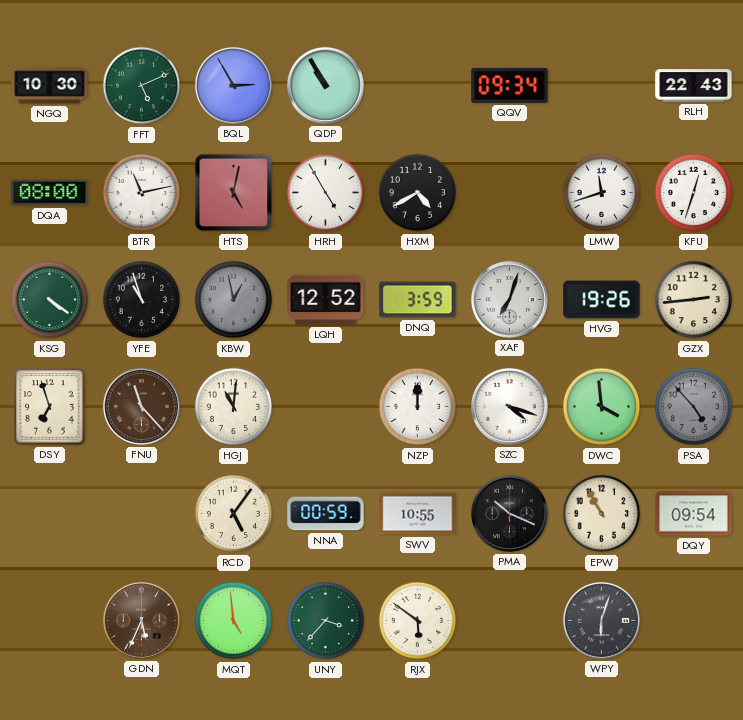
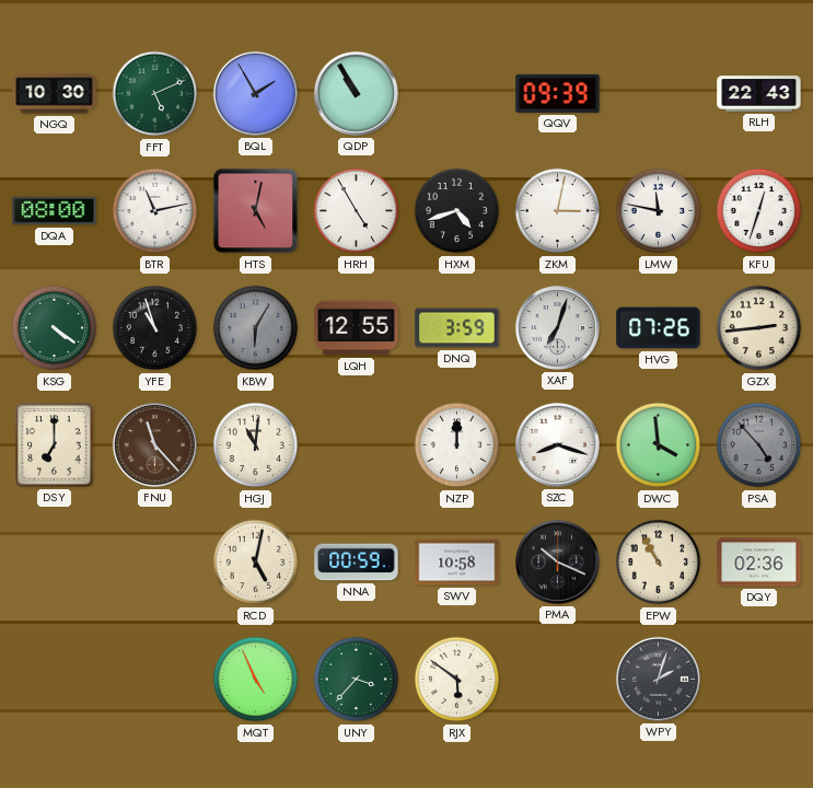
BQL: 2:55 -> 1:55
QQV: 09:34 -> 09:39
HXM: 4:40 -> 4:42
ZKM: none -> 3:02
LMW: 11:42 -> 11:47
KBW: 12:58 -> 6:05
LQH: 12:52 -> 12:55
HVG: 19:26 -> 07:26
DSY: 6:57 -> 7:00
SZC: 4:18 -> 8:18
RCD: 5:06 -> 5:02
SWV: 10:55 -> 10:58
DQY: 09:54 -> 02:36
GDN: 5:34 -> none
MQT: 4:59 -> 4:56
WPY: 6:03 -> 2:03
